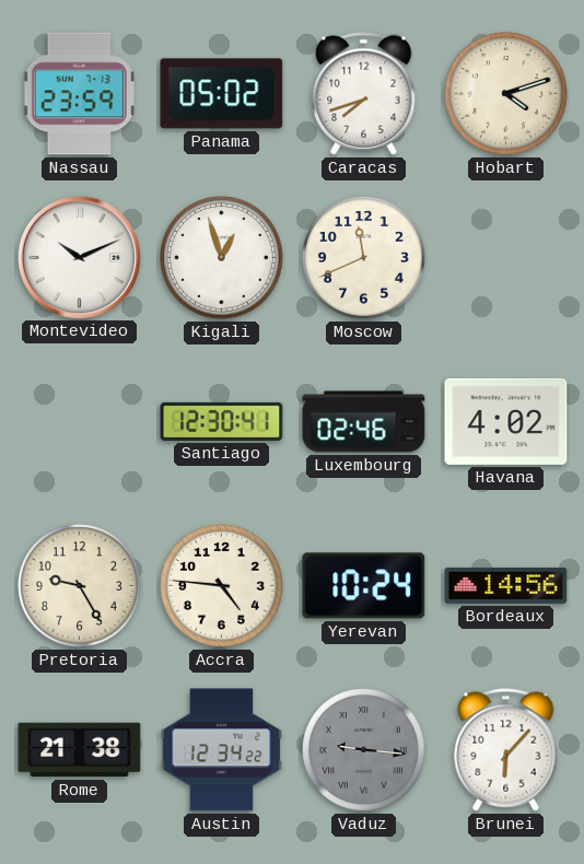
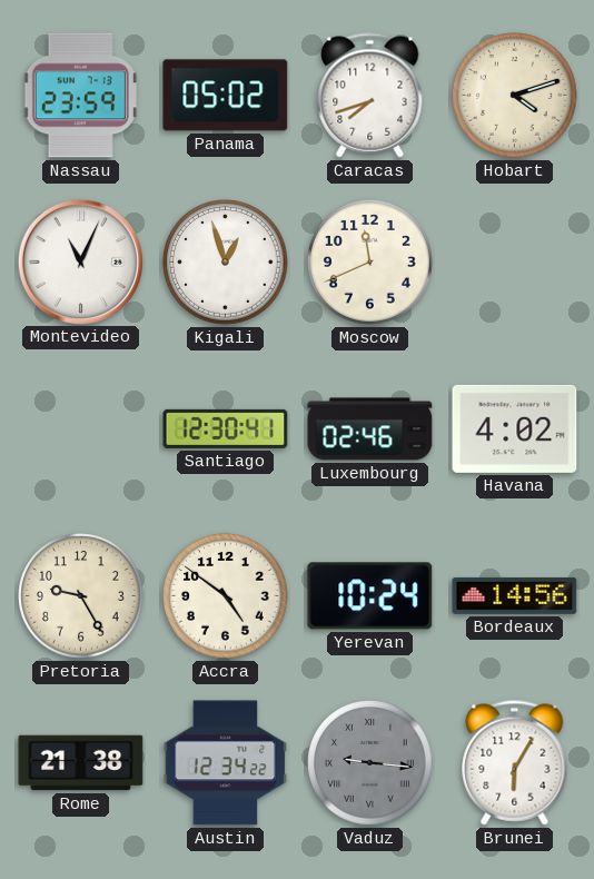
Montevideo: 10:11 -> 11:04
Accra: 4:46 -> 4:51
Brunei: 6:07 -> 6:05
